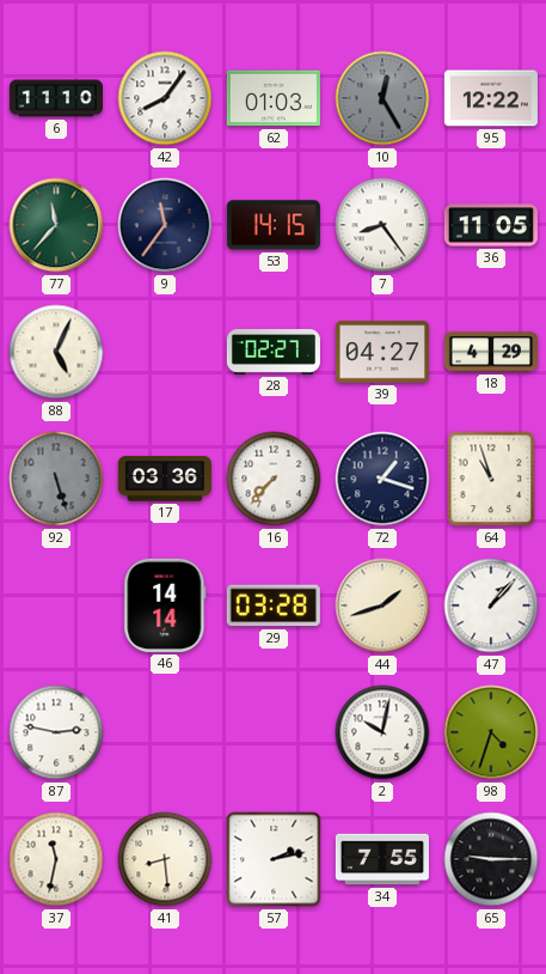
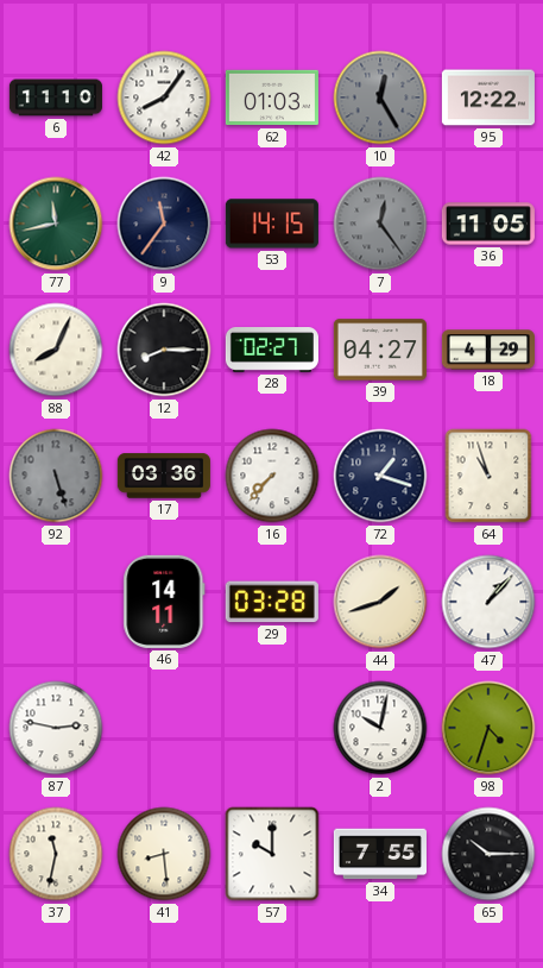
77: 11:37 -> 11:43
7: 8:24 -> 12:24
7 dial: white -> grey
88: 5:04 -> 8:04
12: none -> 8:15
46: 14:14 -> 14:11
57: 2:13 -> 10:00
65: 9:15 -> 10:15
